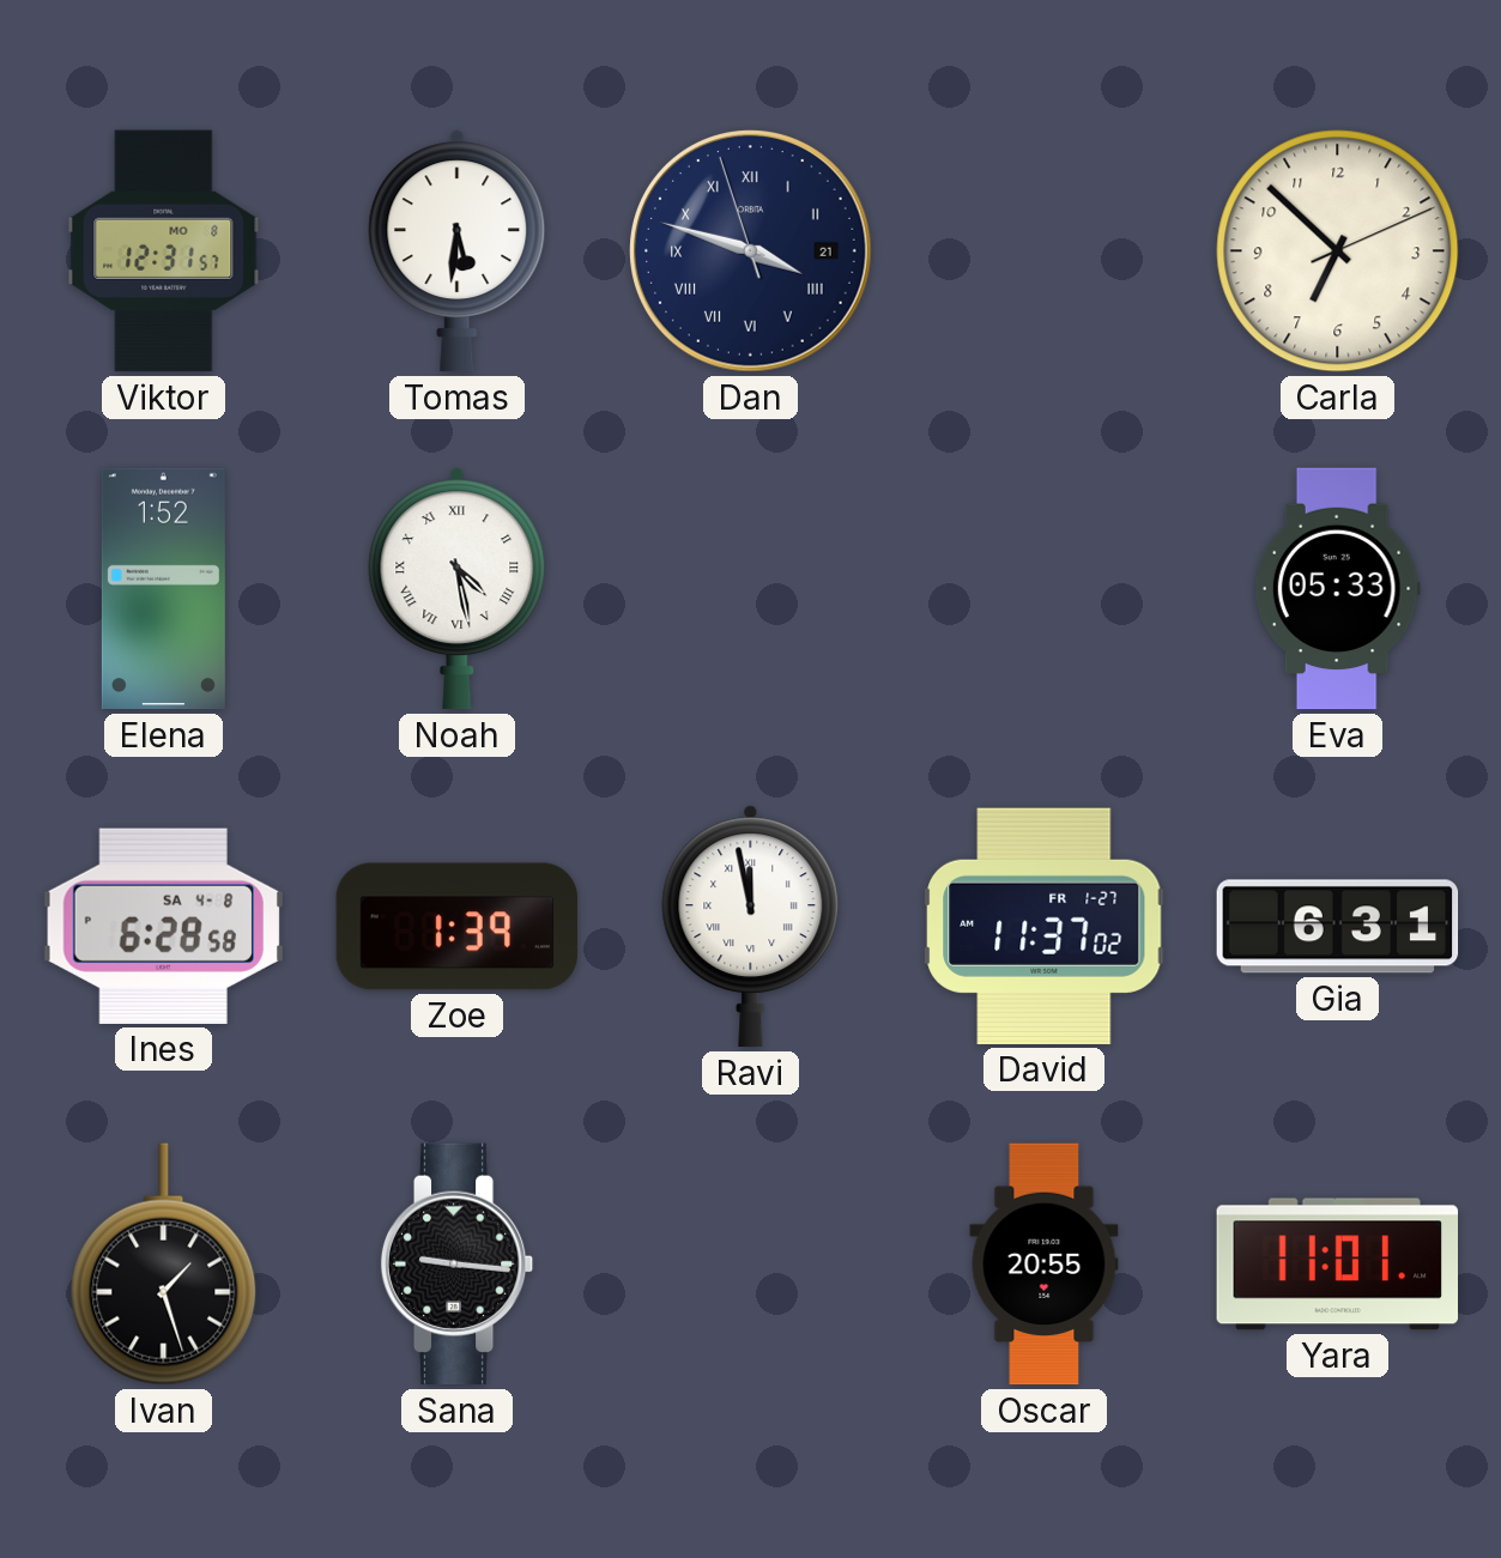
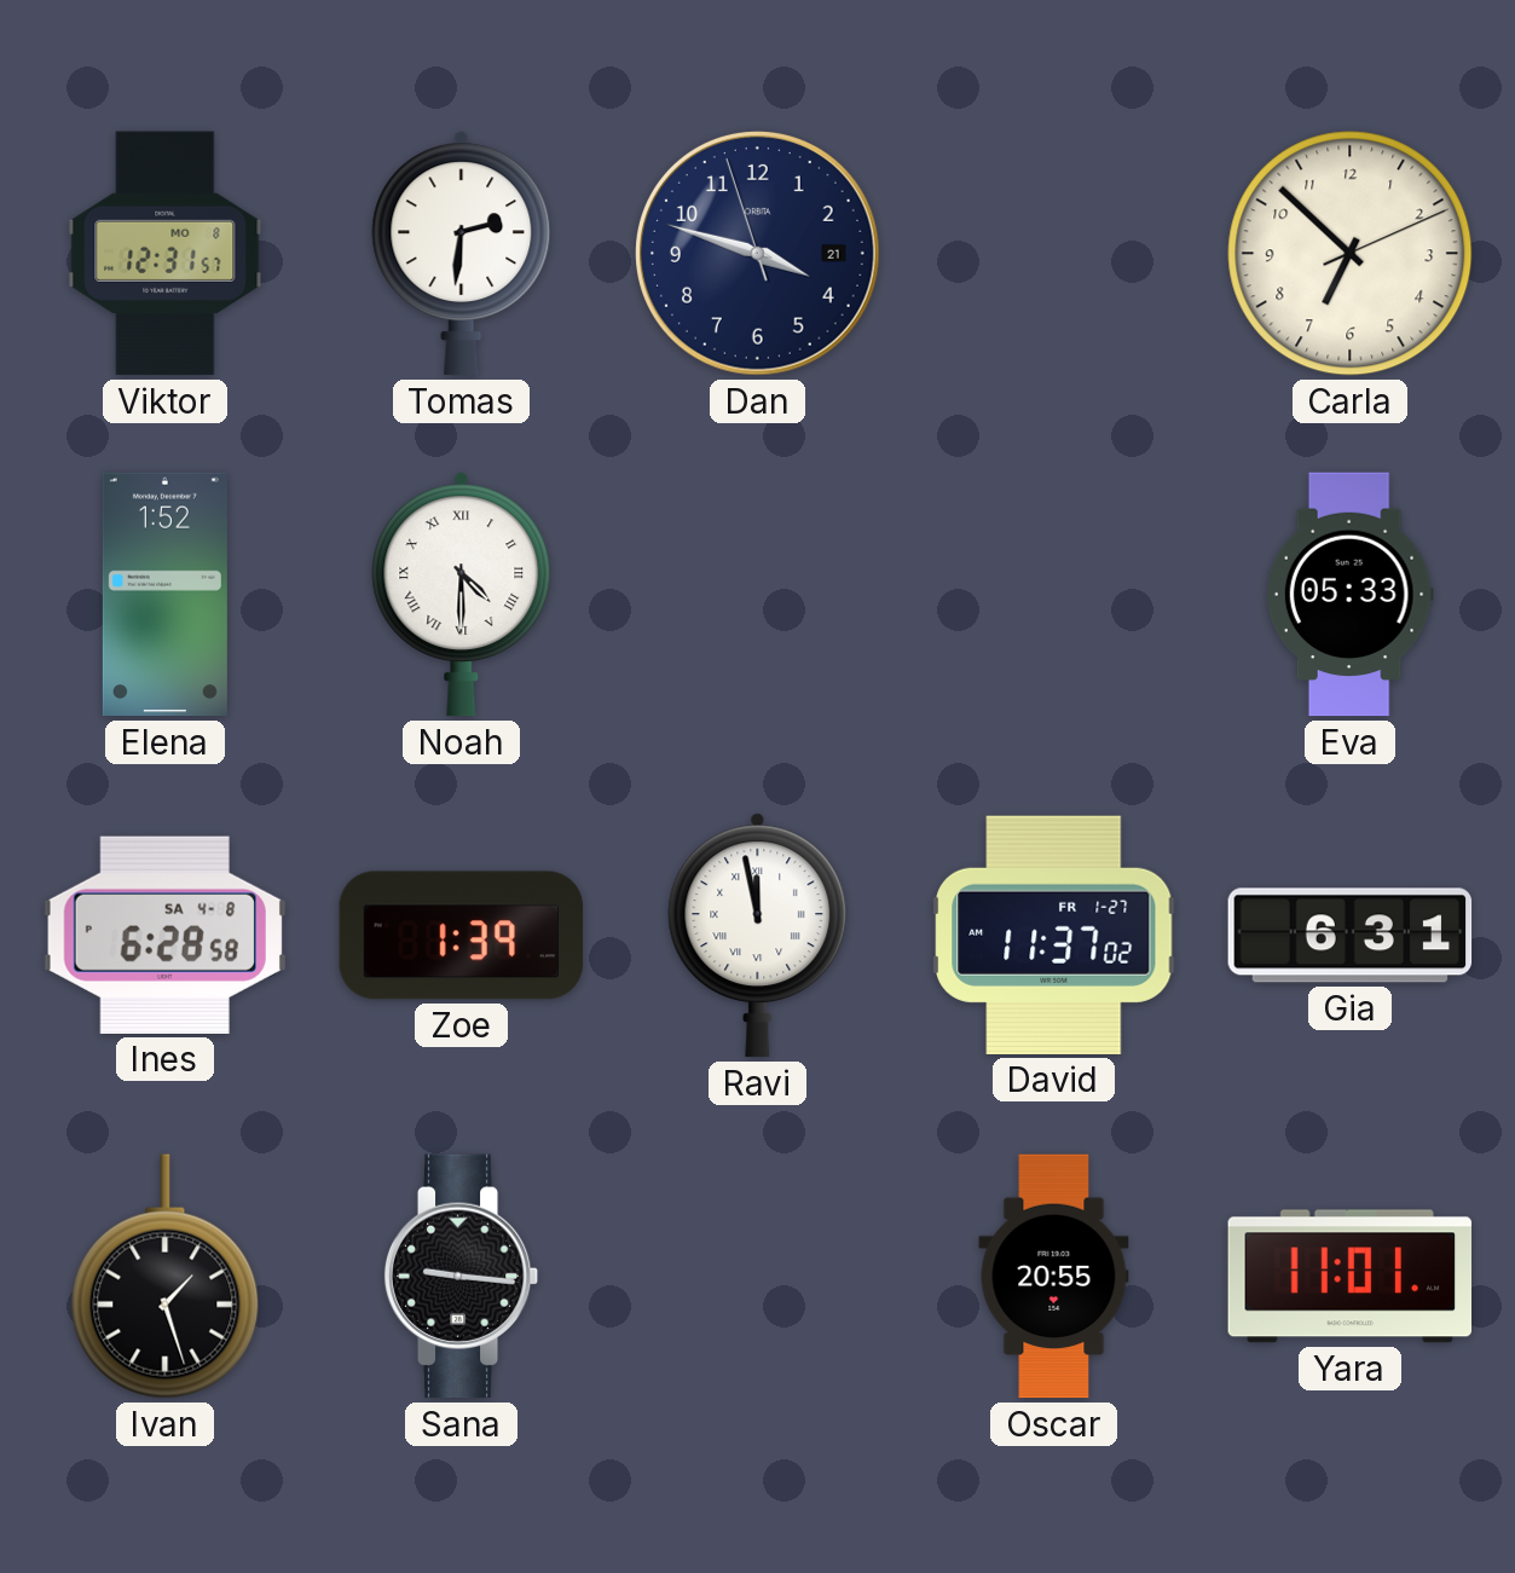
Tomas: 5:31 -> 2:31
Dan numerals: Roman -> Arabic
Noah: 4:28 -> 4:30
